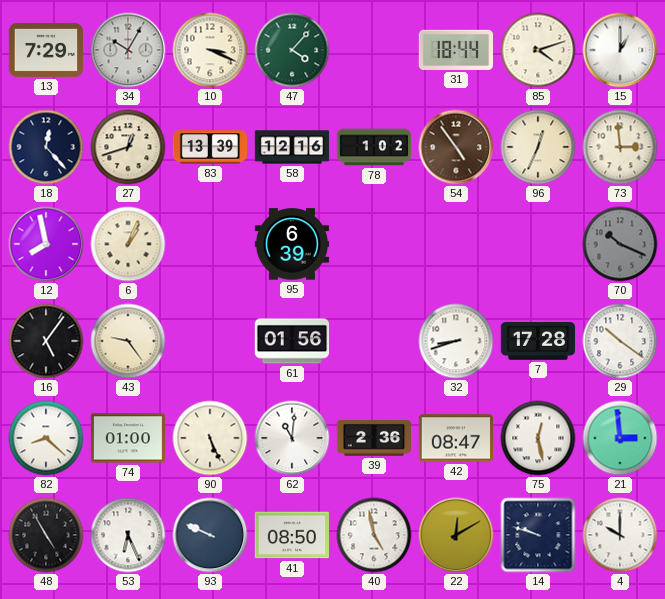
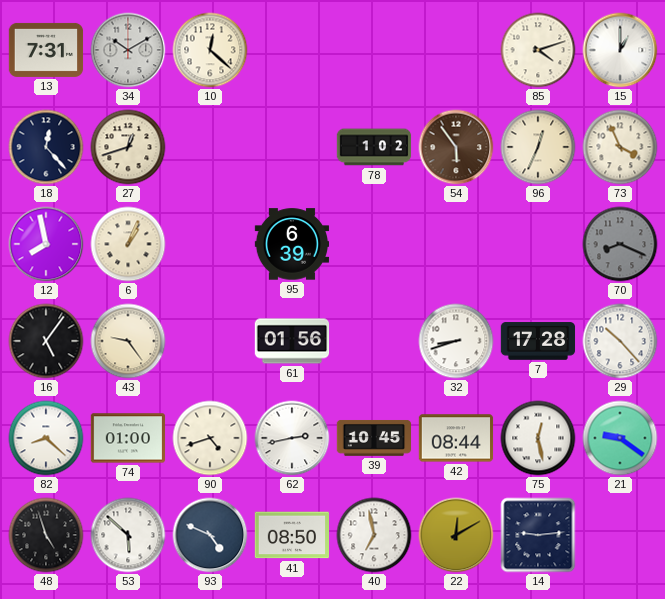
13: 7:29 -> 7:31
34: 10:05 -> 10:10
10: 3:19 -> 12:22
47: 4:07 -> none
31: 18:44 -> none
83: 13:39 -> none
58: 12:16 -> none
54: 4:54 -> 5:54
73: 2:59 -> 3:56
70: 10:19 -> 8:19
29: 10:21 -> 10:23
90: 5:26 -> 4:42
62: 11:01 -> 2:43
39: 2:36 -> 10:45
42: 08:47 -> 08:44
21: 2:59 -> 9:21
48: 4:55 -> 4:57
53: 6:26 -> 5:52
93: 9:49 -> 4:49
40: 4:58 -> 6:58
14: 9:48 -> 9:14
4: 10:00 -> none
